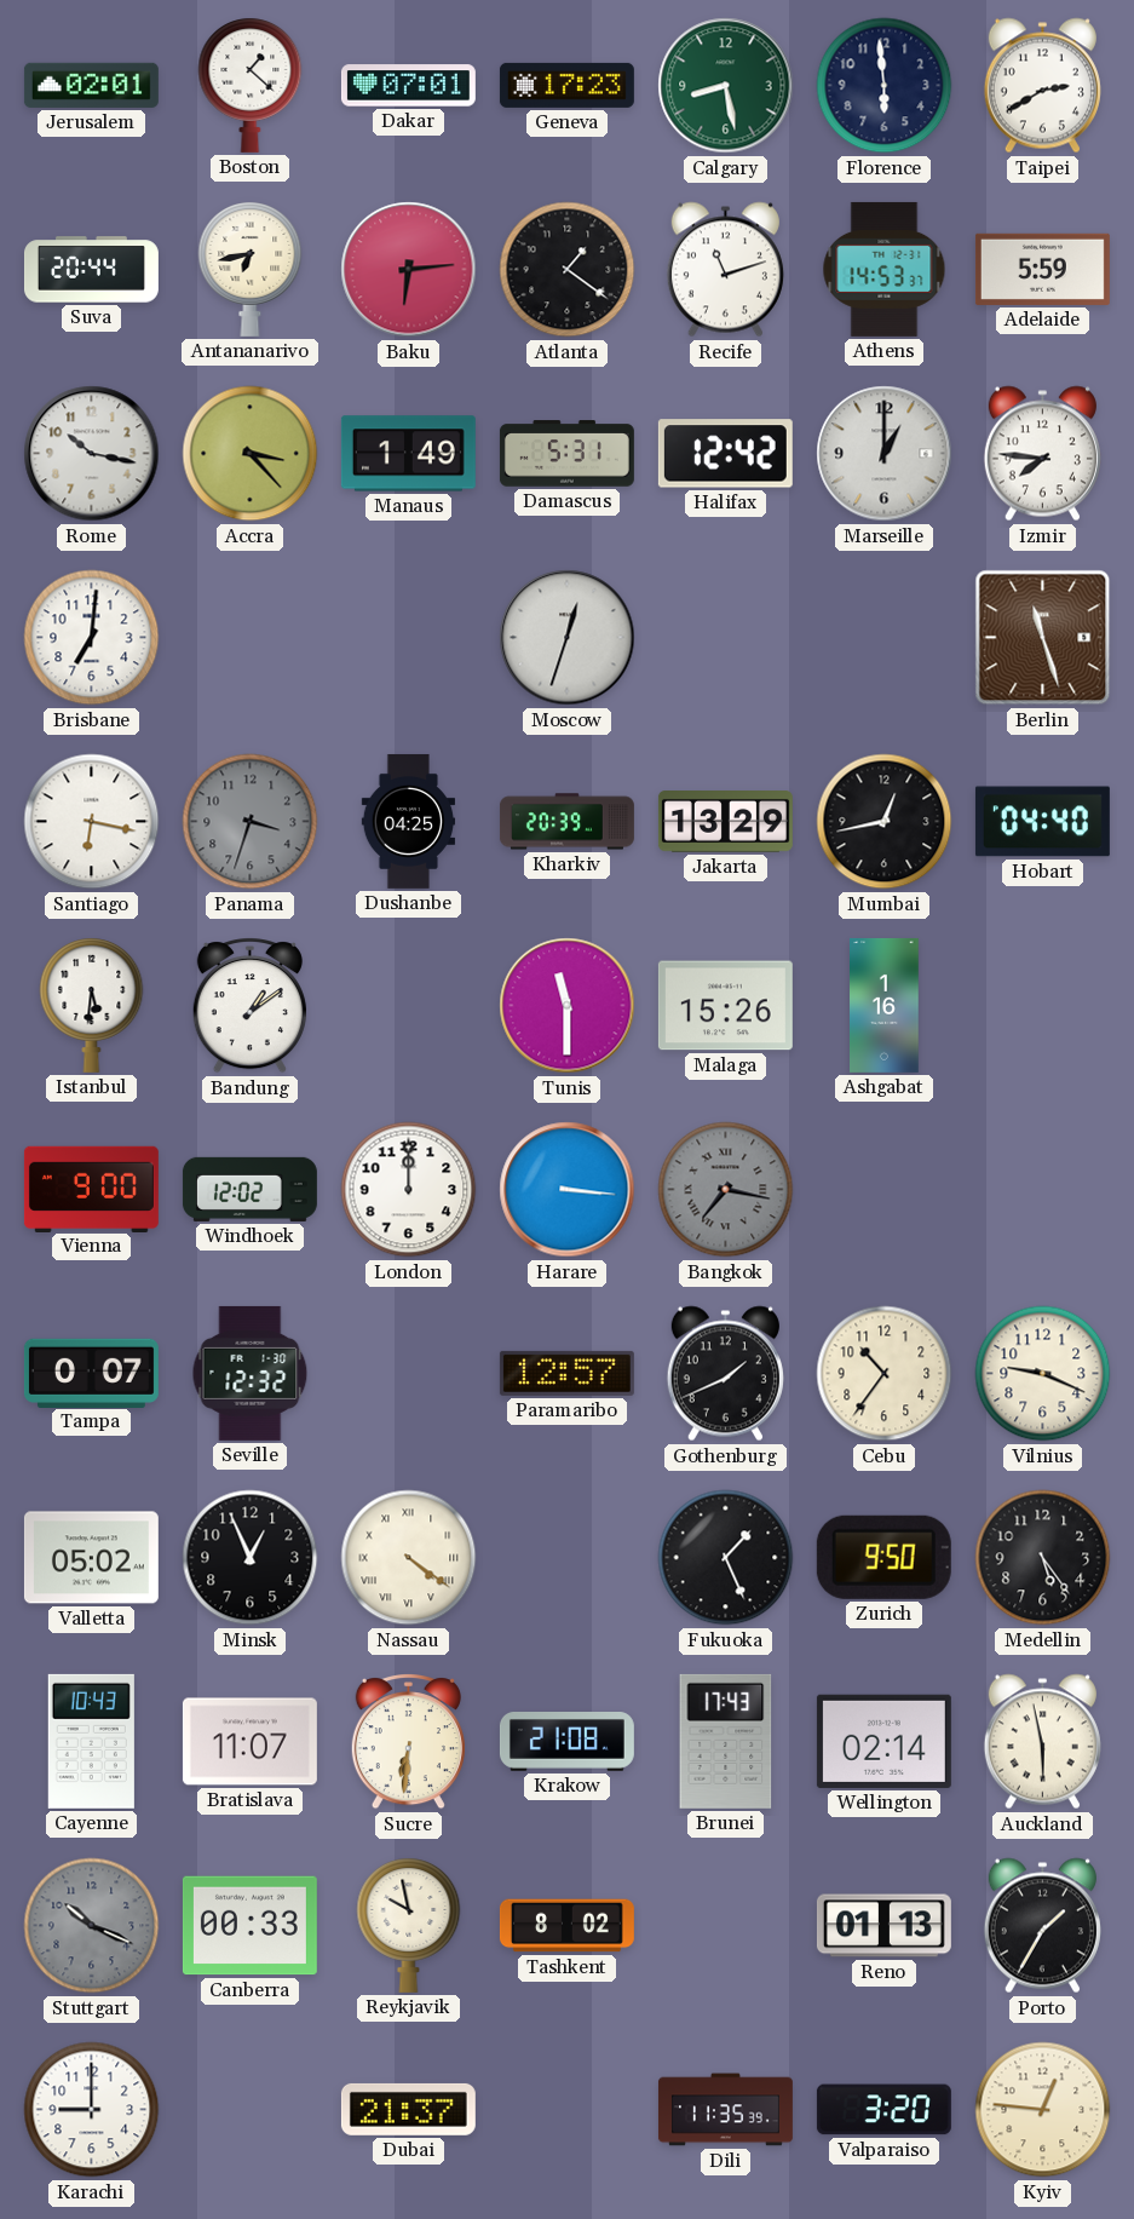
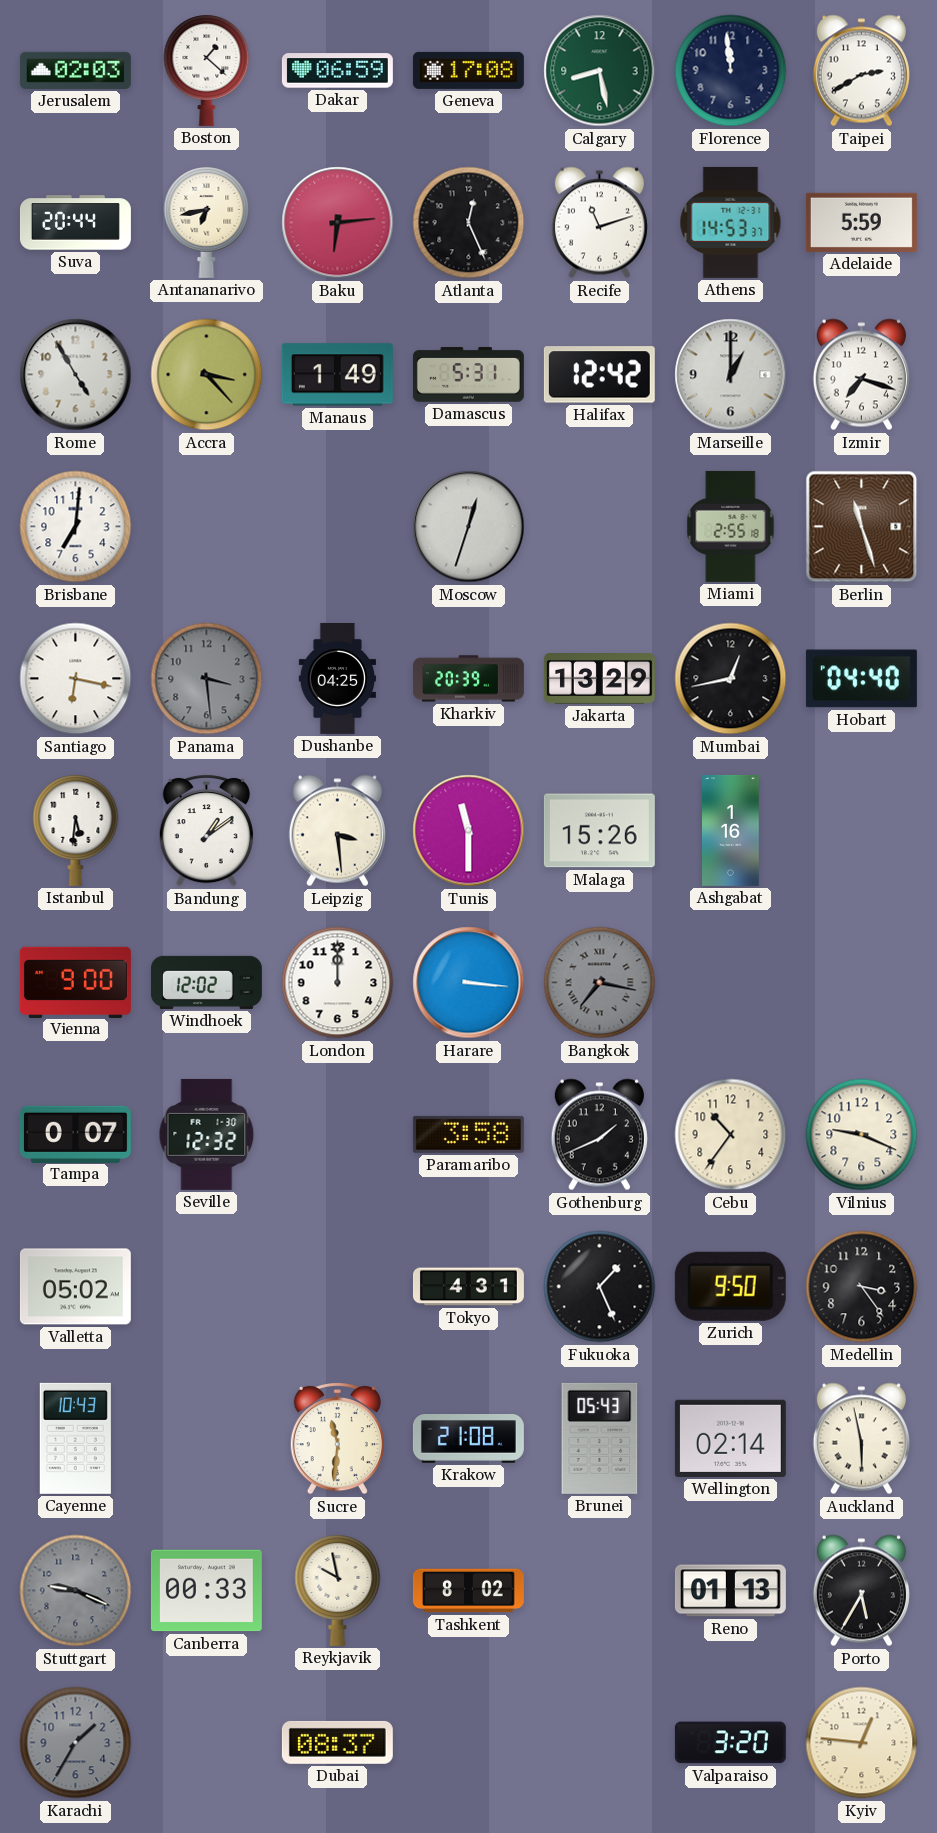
Jerusalem: 02:01 -> 02:03
Dakar: 07:01 -> 06:59
Geneva: 17:23 -> 17:08
Florence: 5:59 -> 11:59
Atlanta: 1:21 -> 12:26
Rome: 10:17 -> 4:55
Izmir: 7:46 -> 7:18
Miami: none -> 2:55
Panama: 3:33 -> 3:29
Leipzig: none -> 3:29
Paramaribo: 12:57 -> 3:58
Minsk: 12:56 -> none
Nassau: 4:21 -> none
Tokyo: none -> 4:31
Medellin: 5:24 -> 3:24
Bratislava: 11:07 -> none
Sucre: 6:31 -> 11:31
Brunei: 17:43 -> 05:43
Stuttgart: 10:19 -> 9:19
Porto: 1:35 -> 5:35
Karachi: 9:00 -> 1:35
Karachi dial: white -> grey
Dubai: 21:37 -> 08:37
Dili: 11:35 -> none
